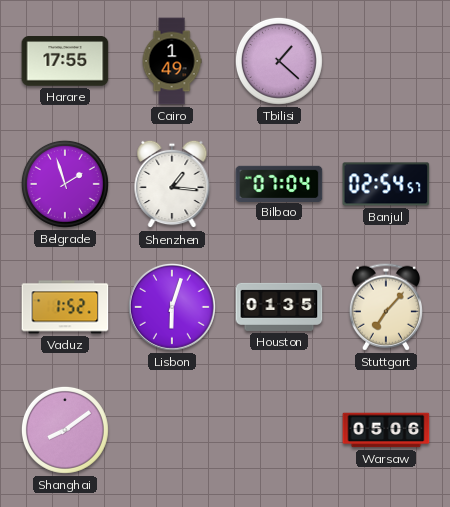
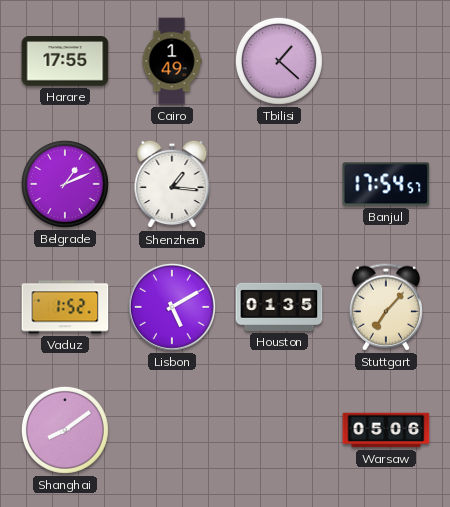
Belgrade: 1:57 -> 1:11
Bilbao: 07:04 -> none
Banjul: 02:54 -> 17:54
Lisbon: 6:03 -> 5:10
